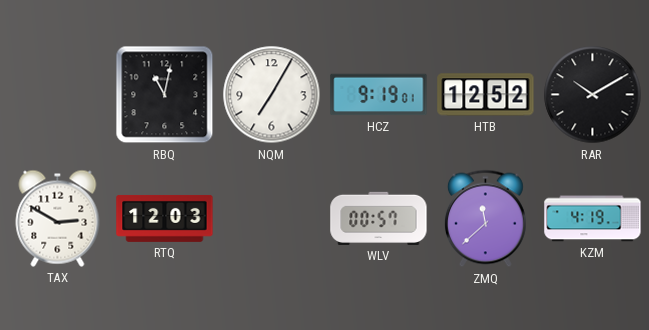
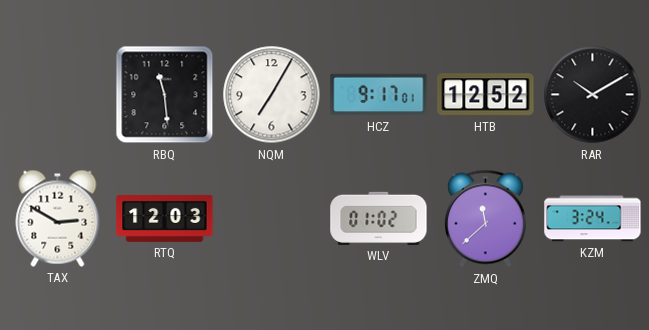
RBQ: 11:02 -> 11:29
HCZ: 9:19 -> 9:17
WLV: 00:57 -> 01:02
KZM: 4:19 -> 3:24
